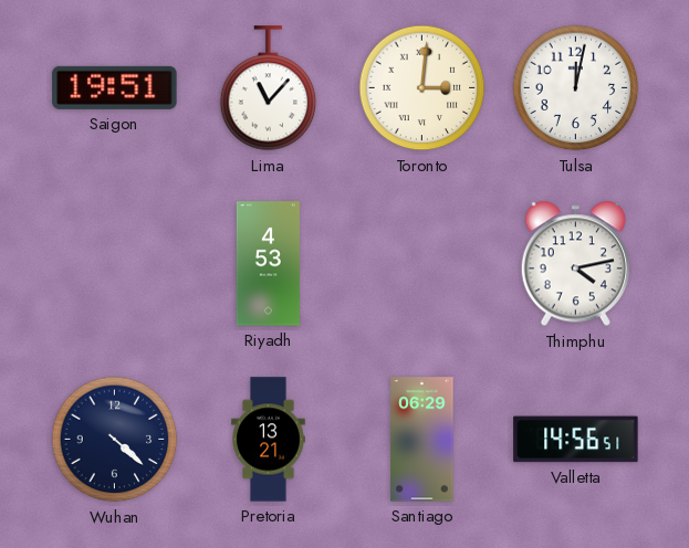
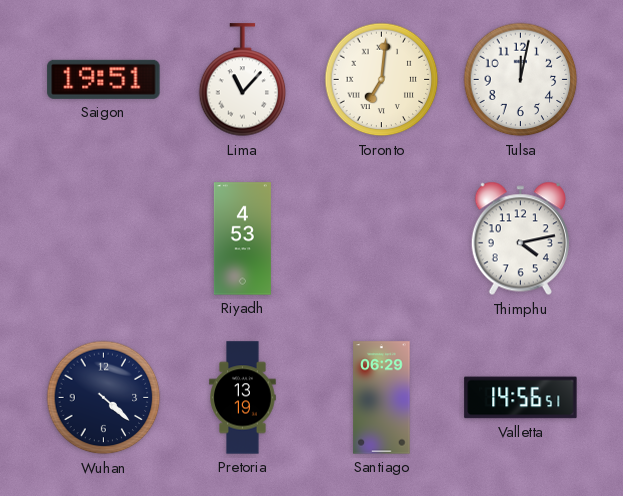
Toronto: 3:01 -> 7:01
Pretoria: 13:21 -> 13:19
